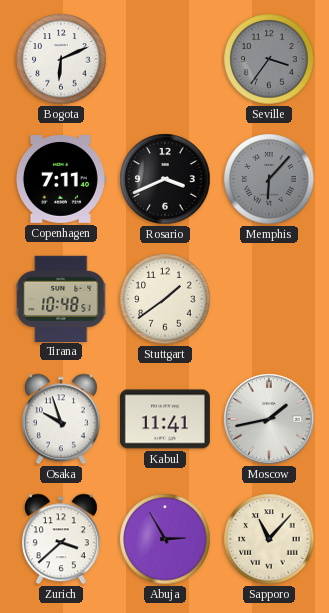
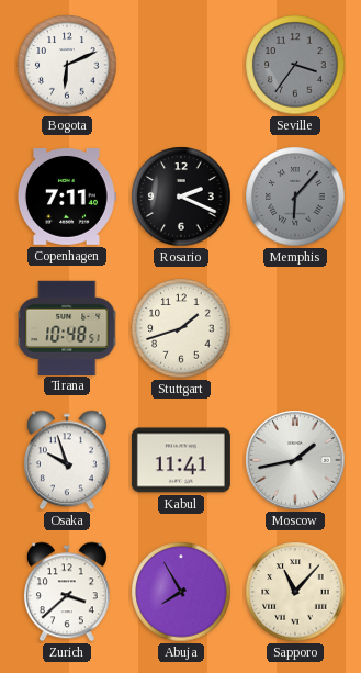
Rosario: 3:41 -> 2:19
Stuttgart: 1:39 -> 1:42
Abuja: 2:55 -> 7:55
